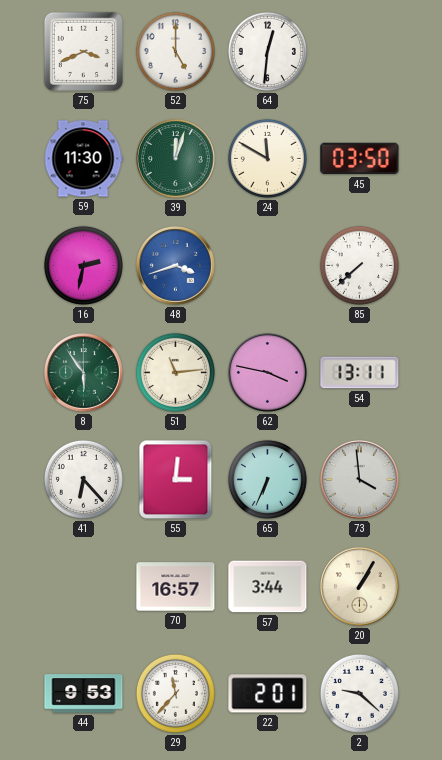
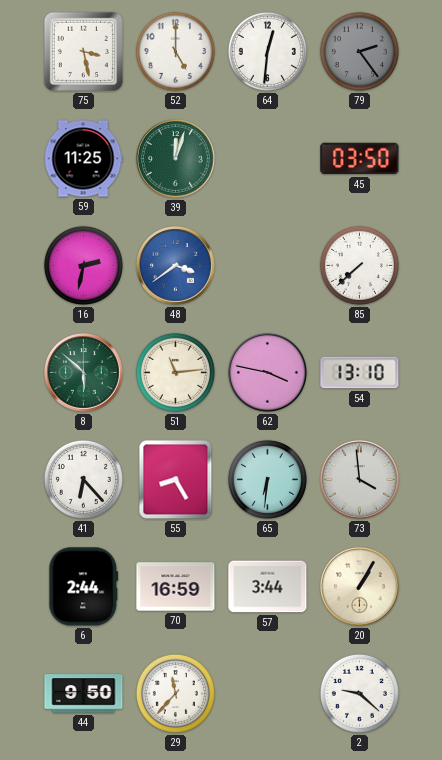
75: 3:41 -> 3:28
79: none -> 2:24
59: 11:30 -> 11:25
24: 11:50 -> none
48: 3:42 -> 3:39
8: 5:54 -> 5:52
54: 13:11 -> 13:10
55: 3:01 -> 8:25
65: 6:34 -> 6:31
6: none -> 2:44
70: 16:57 -> 16:59
44: 9:53 -> 9:50
22: 2:01 -> none
